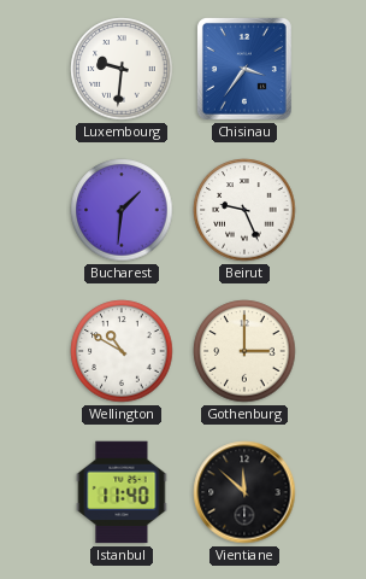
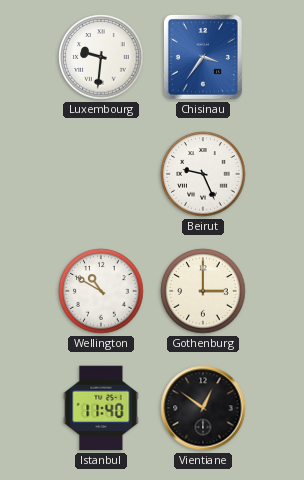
Bucharest: 1:31 -> none
Vientiane: 11:52 -> 12:51
